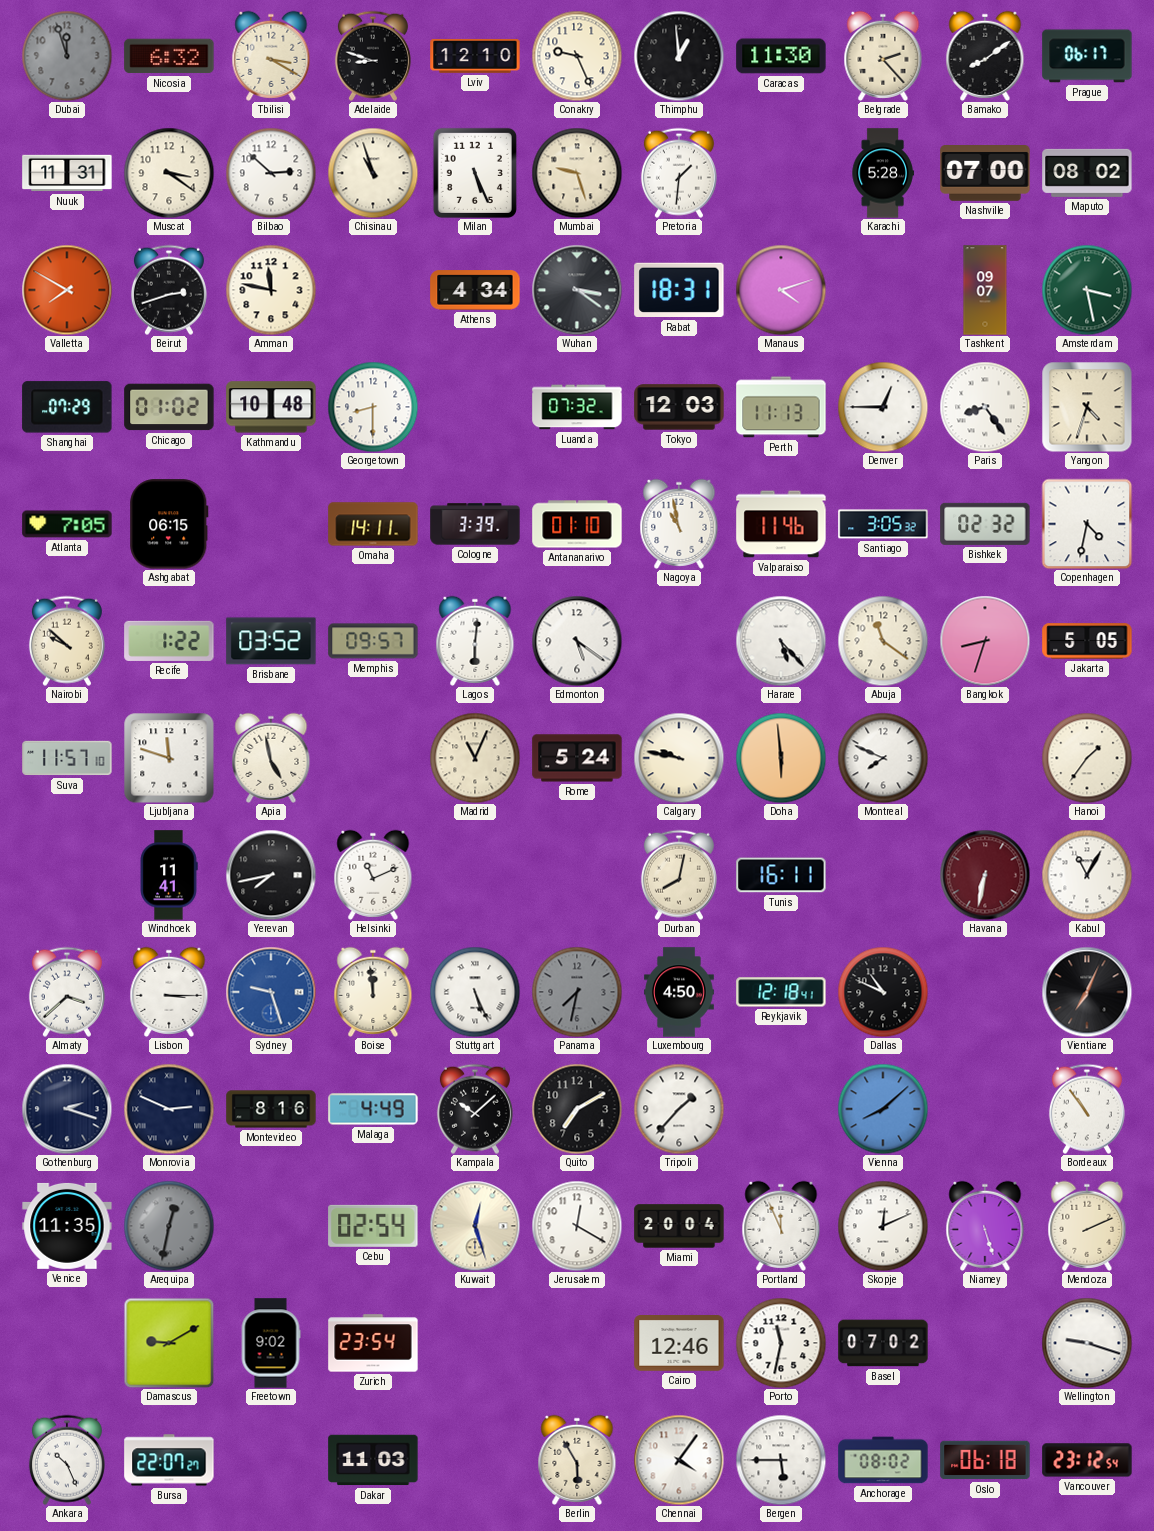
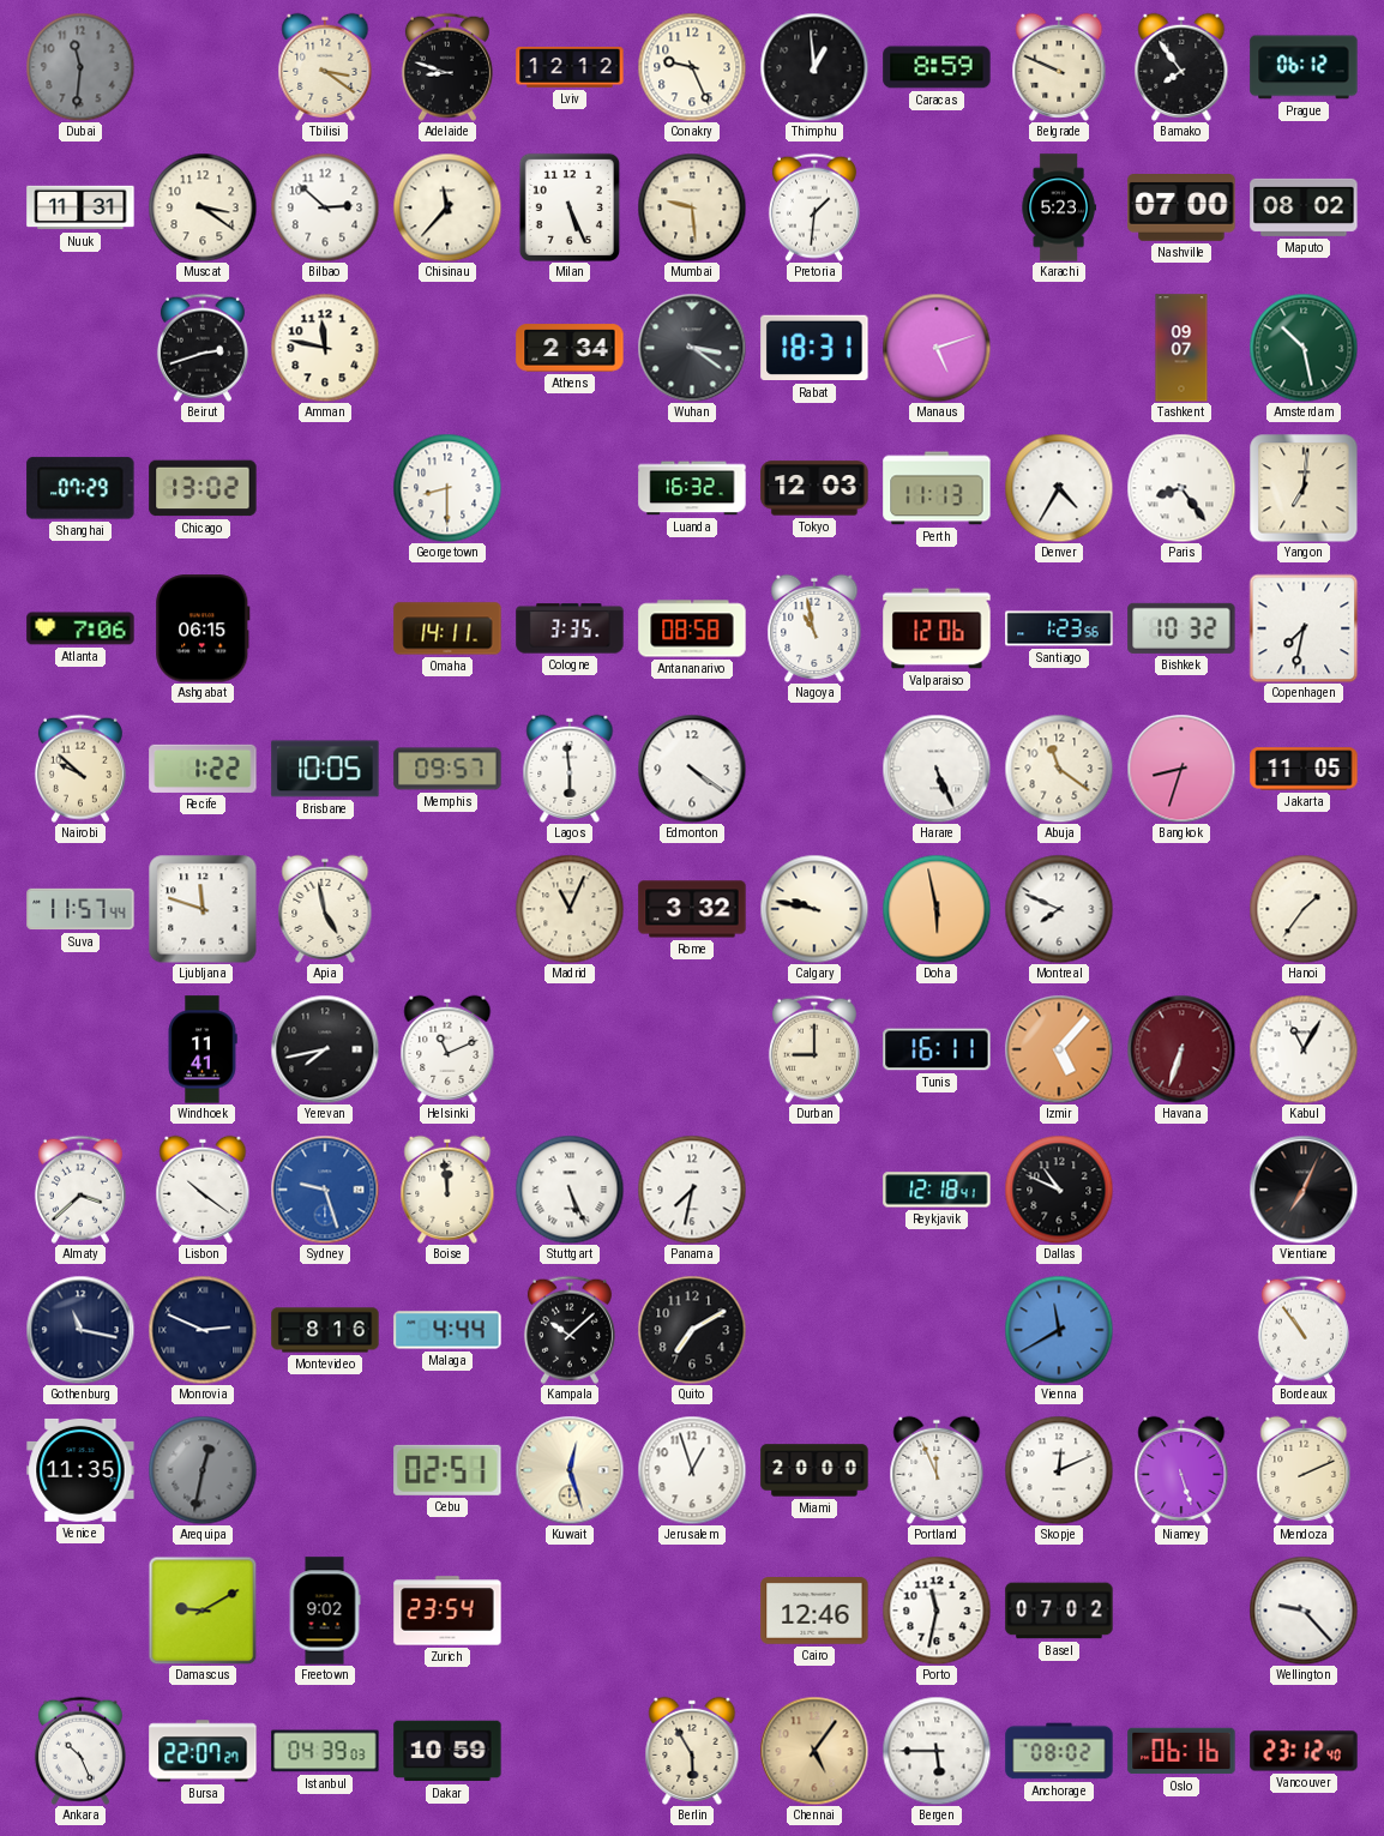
Dubai: 11:57 -> 11:31
Nicosia: 6:32 -> none
Tbilisi: 3:20 -> 3:21
Lviv: 12:10 -> 12:12
Caracas: 11:30 -> 8:59
Belgrade: 2:23 -> 9:49
Bamako: 8:09 -> 7:54
Prague: 06:17 -> 06:12
Chisinau: 10:57 -> 11:37
Mumbai: 9:27 -> 9:29
Karachi: 5:28 -> 5:23
Valletta: 7:50 -> none
Athens: 4:34 -> 2:34
Manaus: 4:12 -> 5:12
Amsterdam: 3:28 -> 10:28
Chicago: 01:02 -> 13:02
Kathmandu: 10:48 -> none
Luanda: 07:32 -> 16:32
Denver: 12:45 -> 4:35
Yangon: 4:33 -> 7:01
Atlanta: 7:05 -> 7:06
Cologne: 3:39 -> 3:35
Antananarivo: 01:10 -> 08:58
Valparaiso: 11:46 -> 12:06
Santiago: 3:05 -> 1:23
Bishkek: 02:32 -> 10:32
Copenhagen: 4:32 -> 7:32
Brisbane: 03:52 -> 10:05
Lagos: 6:01 -> 5:59
Edmonton: 5:21 -> 4:21
Harare: 5:23 -> 5:26
Jakarta: 5:05 -> 11:05
Suva: 11:57:10 -> 11:57:44
Rome: 5:24 -> 3:32
Doha: 5:59 -> 5:58
Durban: 8:02 -> 9:00
Izmir: none -> 5:07
Havana: 6:32 -> 6:33
Lisbon: 3:15 -> 10:21
Panama dial: grey -> white
Luxembourg: 4:50 -> none
Gothenburg: 2:18 -> 11:17
Malaga: 4:49 -> 4:44
Tripoli: 1:37 -> none
Vienna: 8:08 -> 11:40
Cebu: 02:54 -> 02:51
Jerusalem: 12:20 -> 12:57
Miami: 20:04 -> 20:00
Wellington: 9:18 -> 9:23
Istanbul: none -> 04:39
Dakar: 11:03 -> 10:59
Chennai: 4:06 -> 5:06
Chennai dial: white -> champagne
Oslo: 06:18 -> 06:16
Vancouver: 23:12:54 -> 23:12:40
